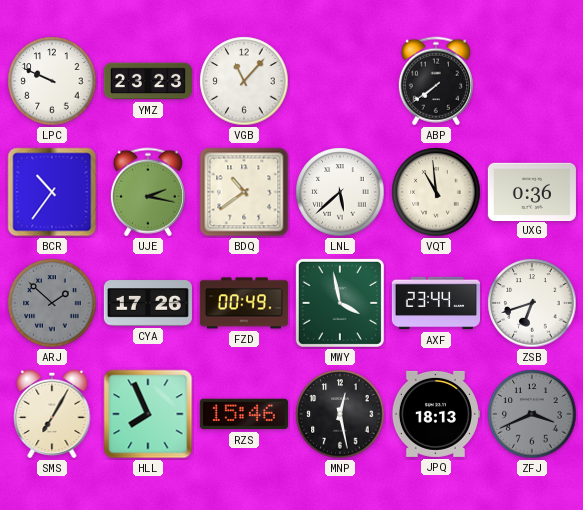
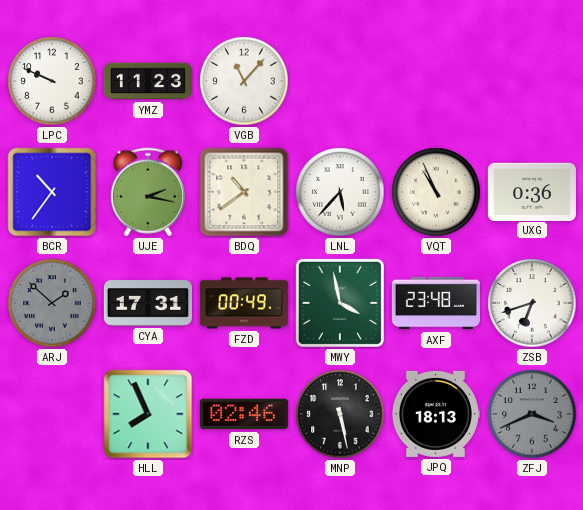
YMZ: 23:23 -> 11:23
ABP: 7:39 -> none
LNL: 5:38 -> 5:37
VQT: 10:59 -> 10:56
CYA: 17:26 -> 17:31
AXF: 23:44 -> 23:48
SMS: 7:05 -> none
RZS: 15:46 -> 02:46
MNP: 12:28 -> 5:28
